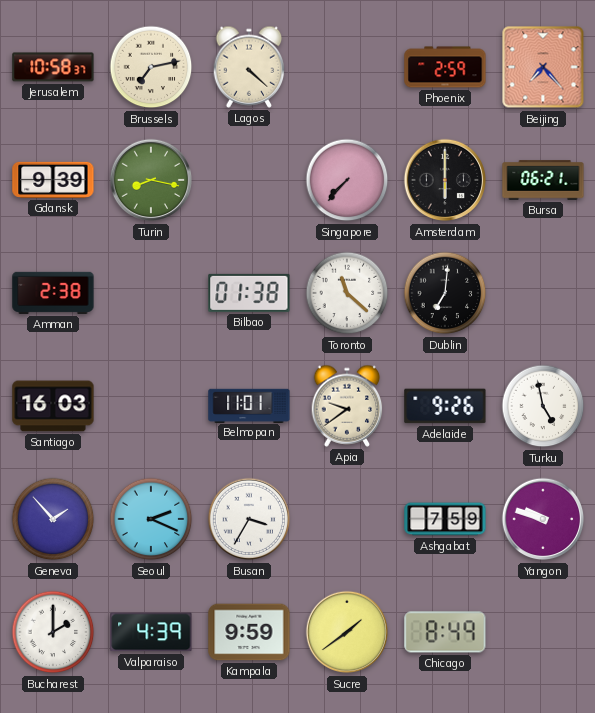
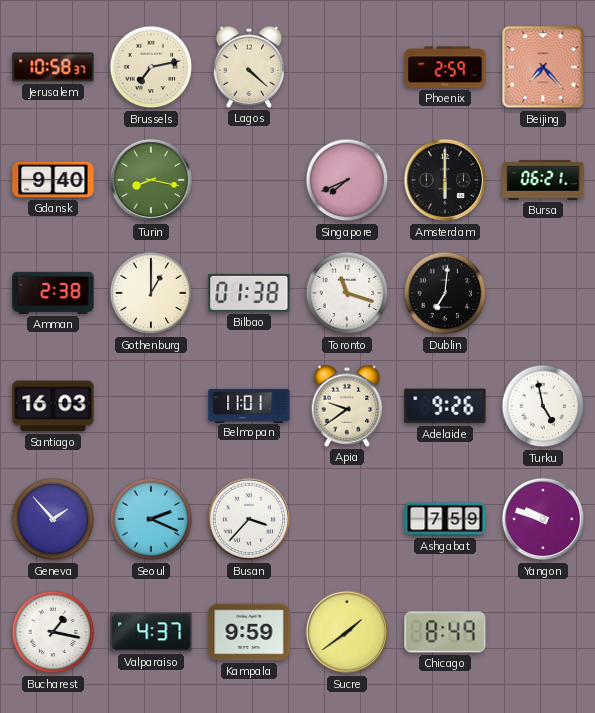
Gdansk: 9:39 -> 9:40
Singapore: 7:37 -> 7:41
Gothenburg: none -> 1:00
Toronto: 11:22 -> 11:18
Busan: 3:35 -> 3:37
Bucharest: 2:00 -> 1:17
Valparaiso: 4:39 -> 4:37
